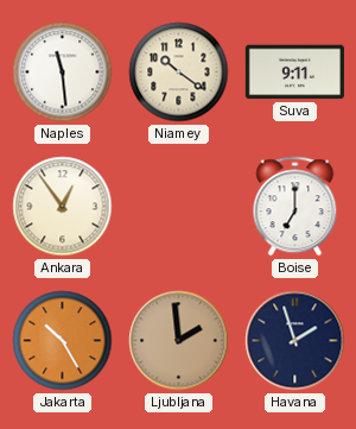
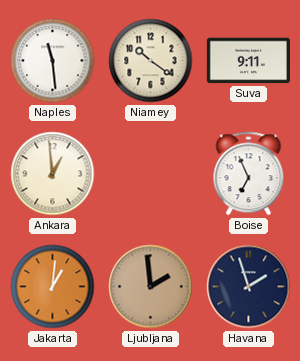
Ankara: 12:54 -> 12:59
Boise: 7:00 -> 6:56
Jakarta: 10:25 -> 1:01
